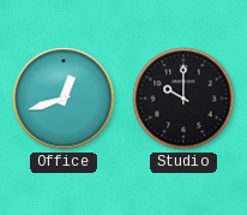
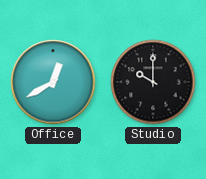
Office: 12:42 -> 12:40
